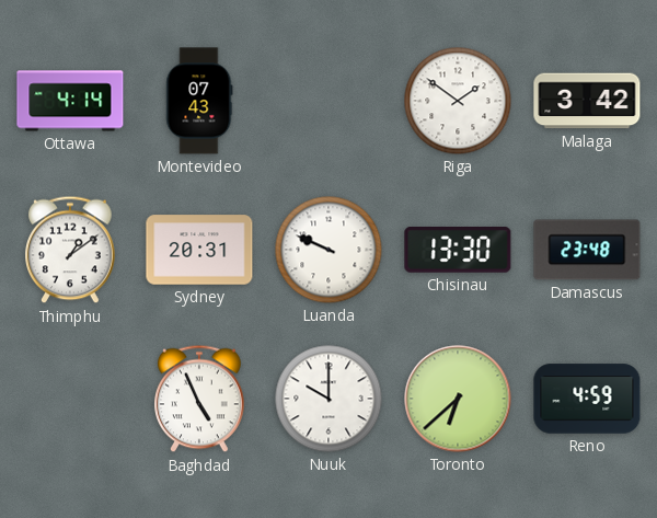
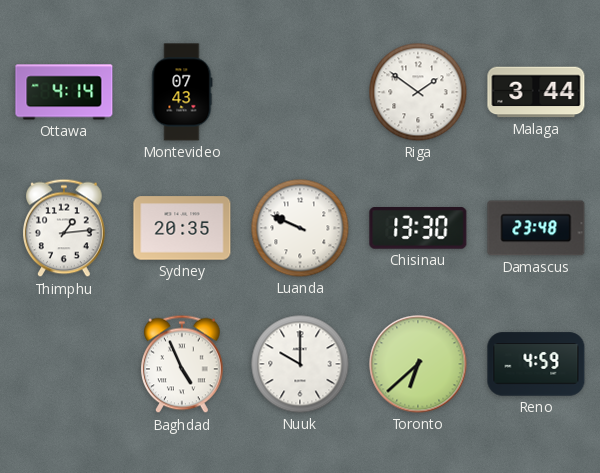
Malaga: 3:42 -> 3:44
Thimphu: 1:09 -> 1:14
Sydney: 20:31 -> 20:35
